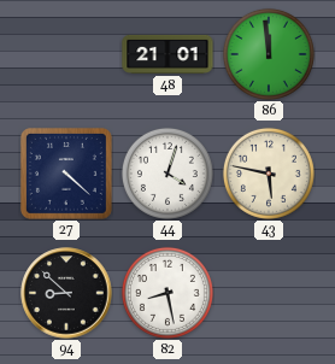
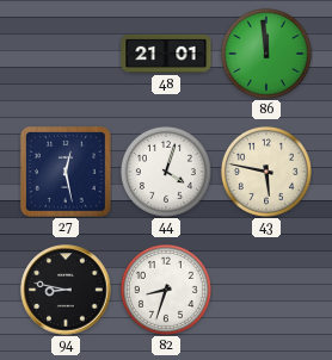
27: 4:22 -> 12:28
94: 8:52 -> 8:47
82: 8:28 -> 8:33
